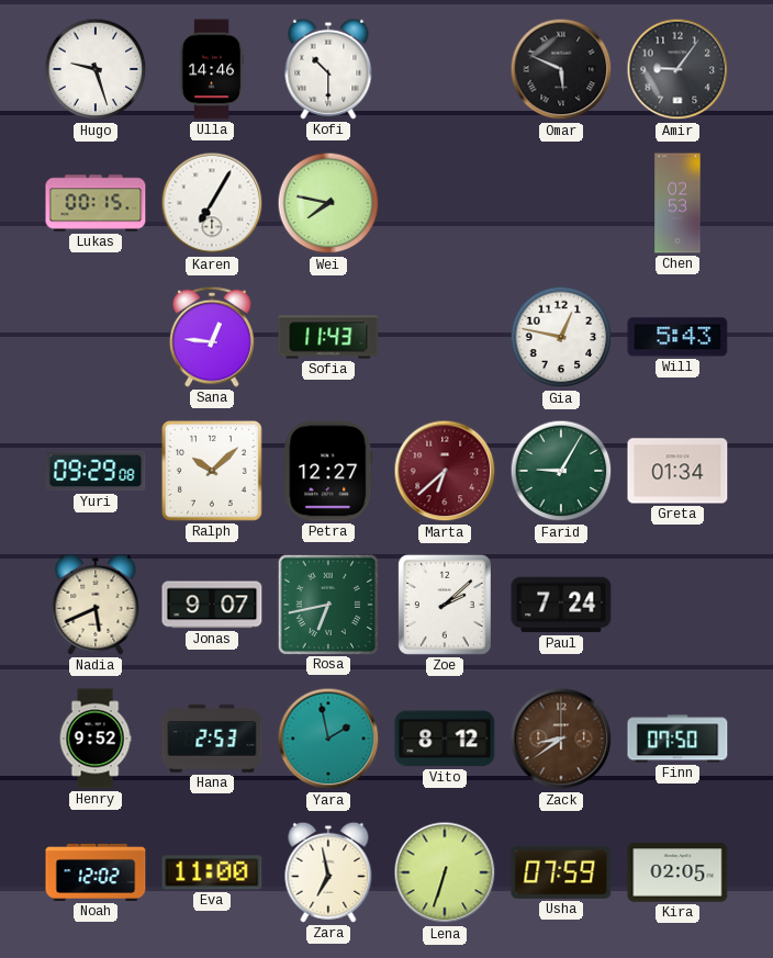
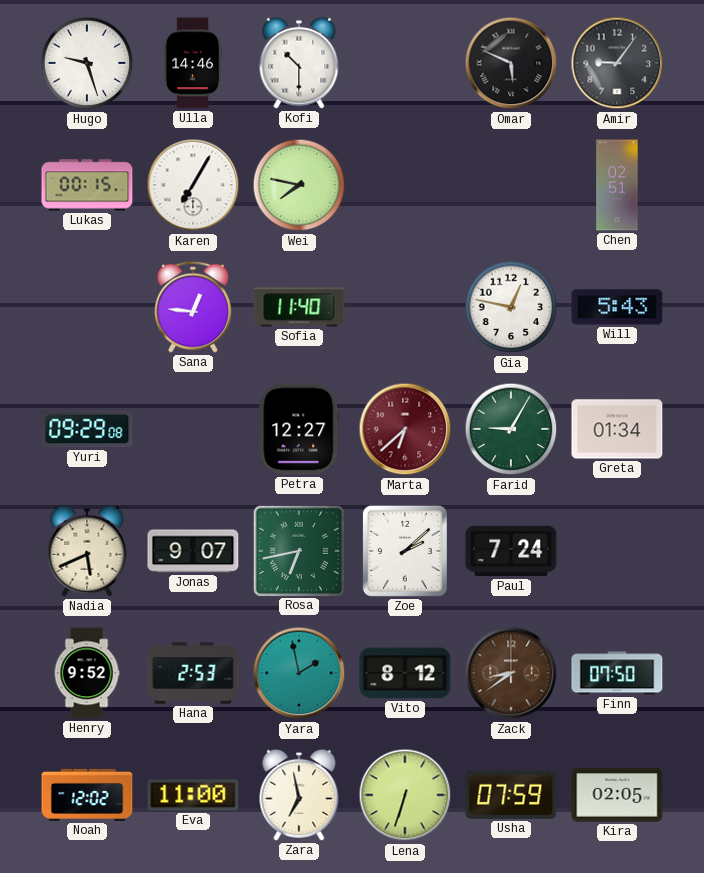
Chen: 02:53 -> 02:51
Sofia: 11:43 -> 11:40
Ralph: 10:08 -> none
